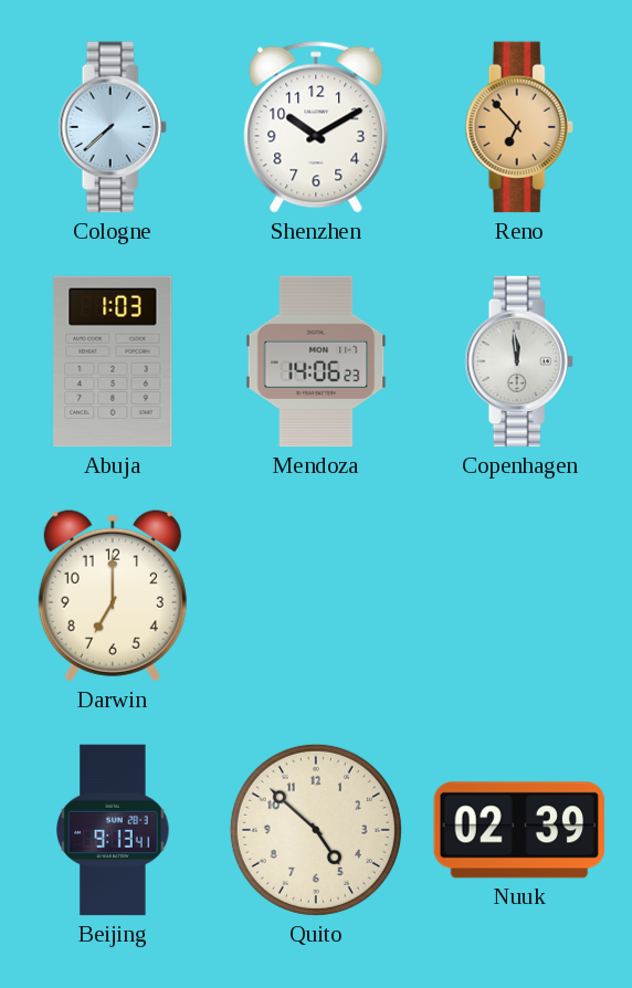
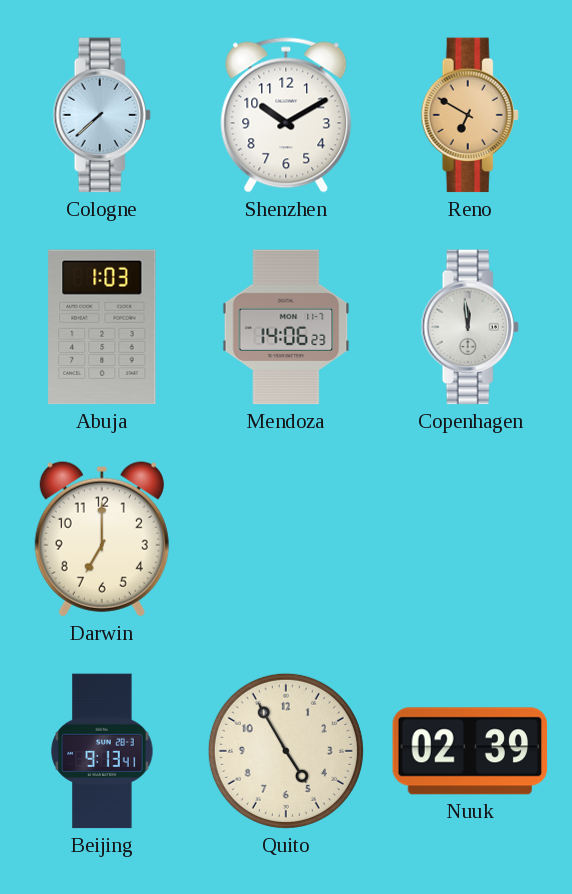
Reno: 6:53 -> 6:50
Quito: 4:52 -> 4:55
